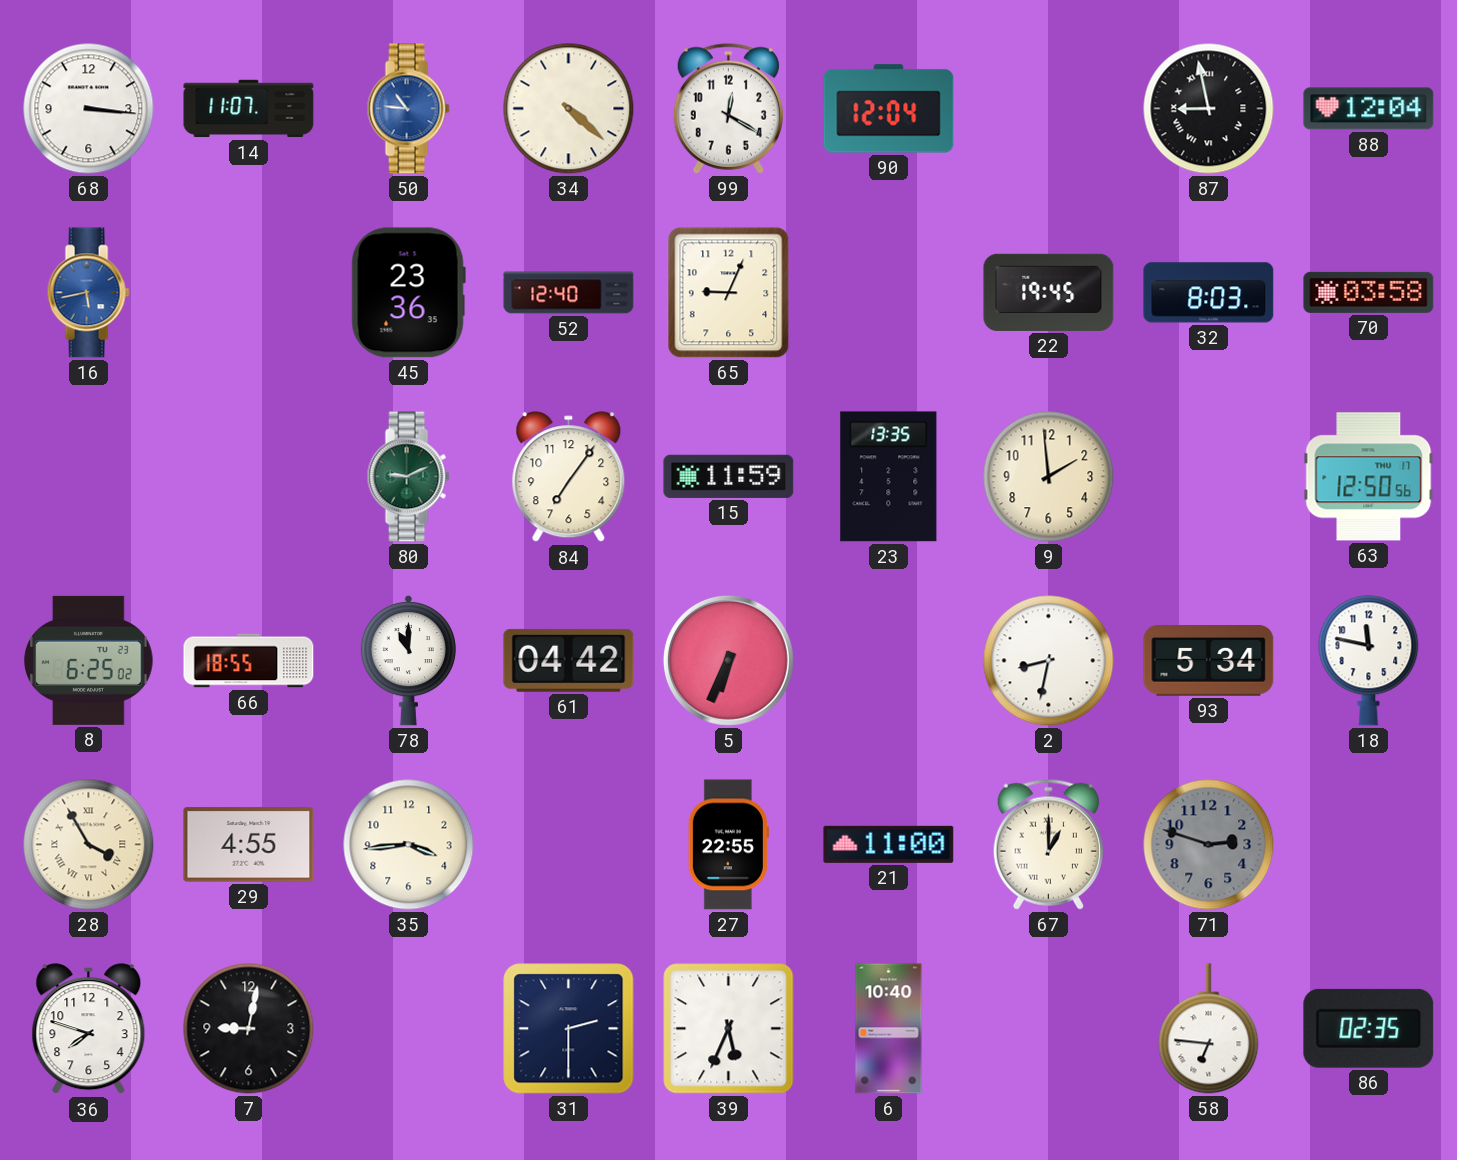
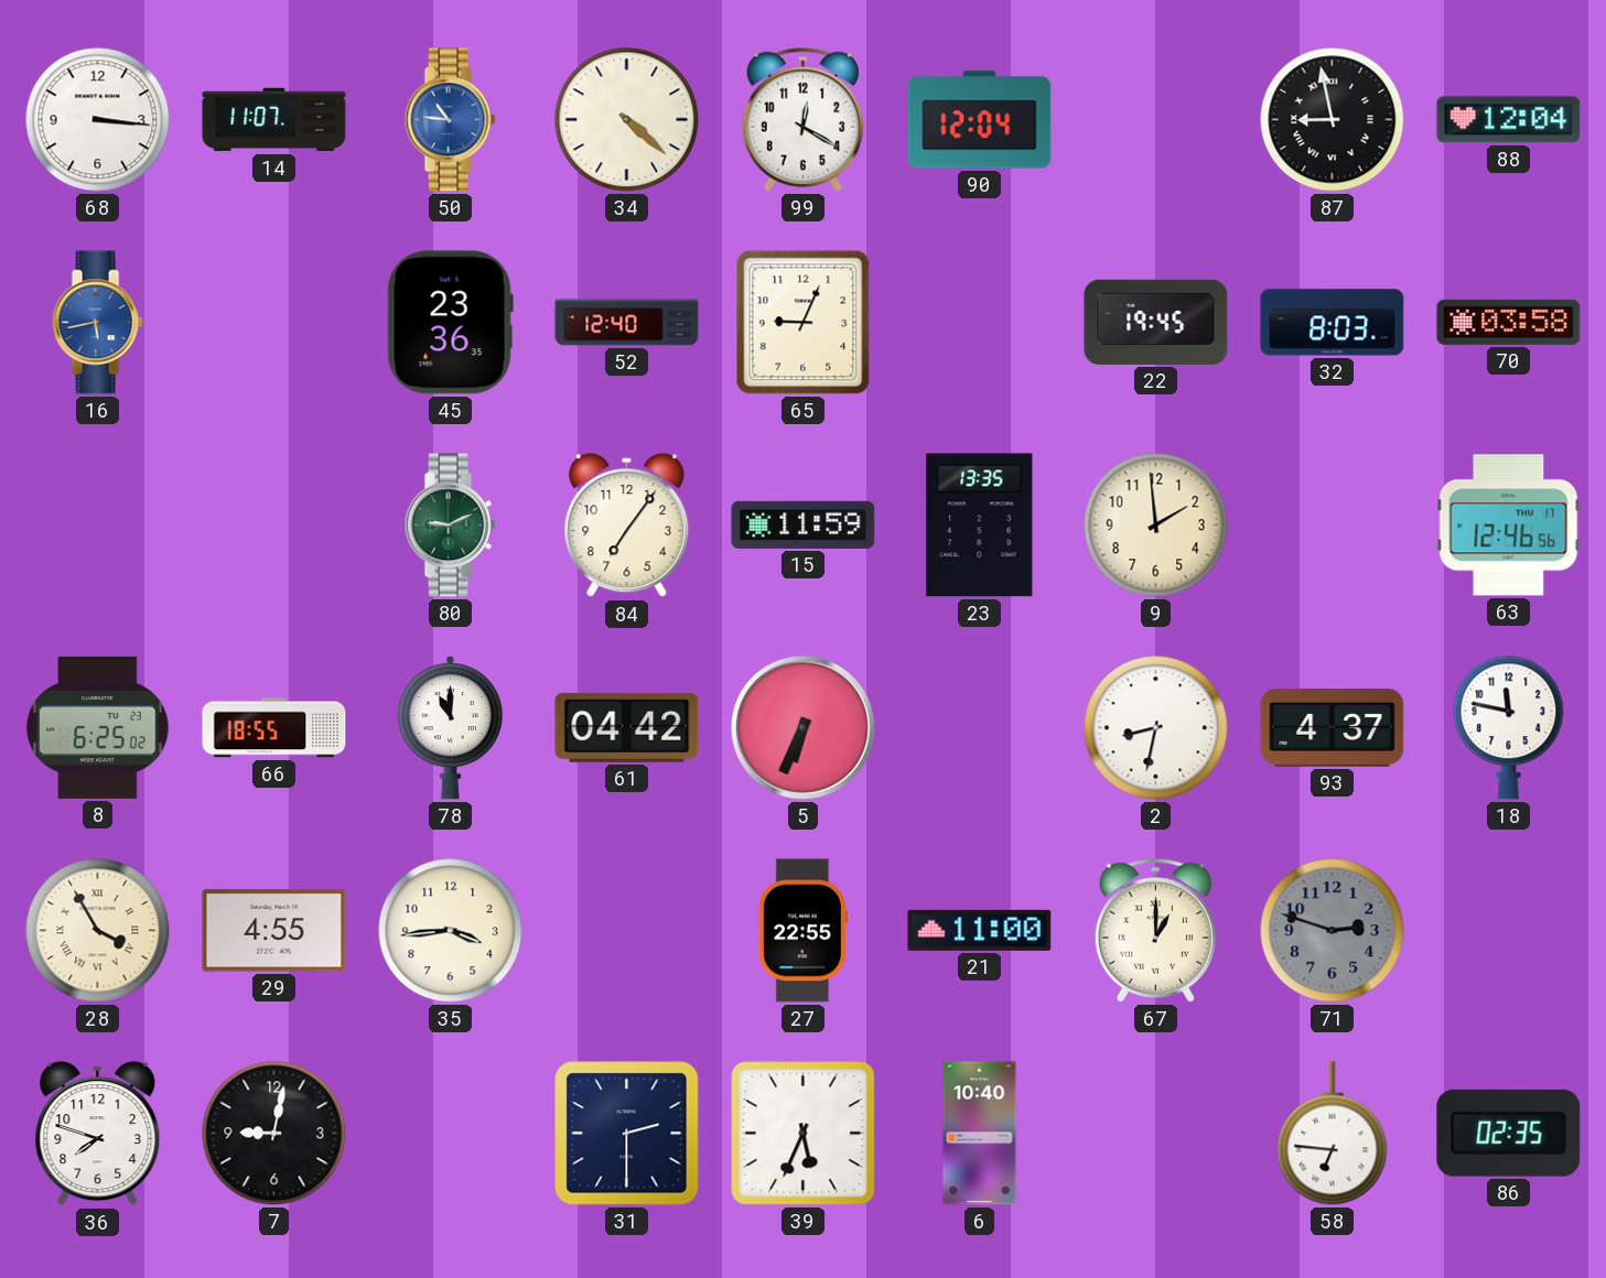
63: 12:50 -> 12:46
93: 5:34 -> 4:37
